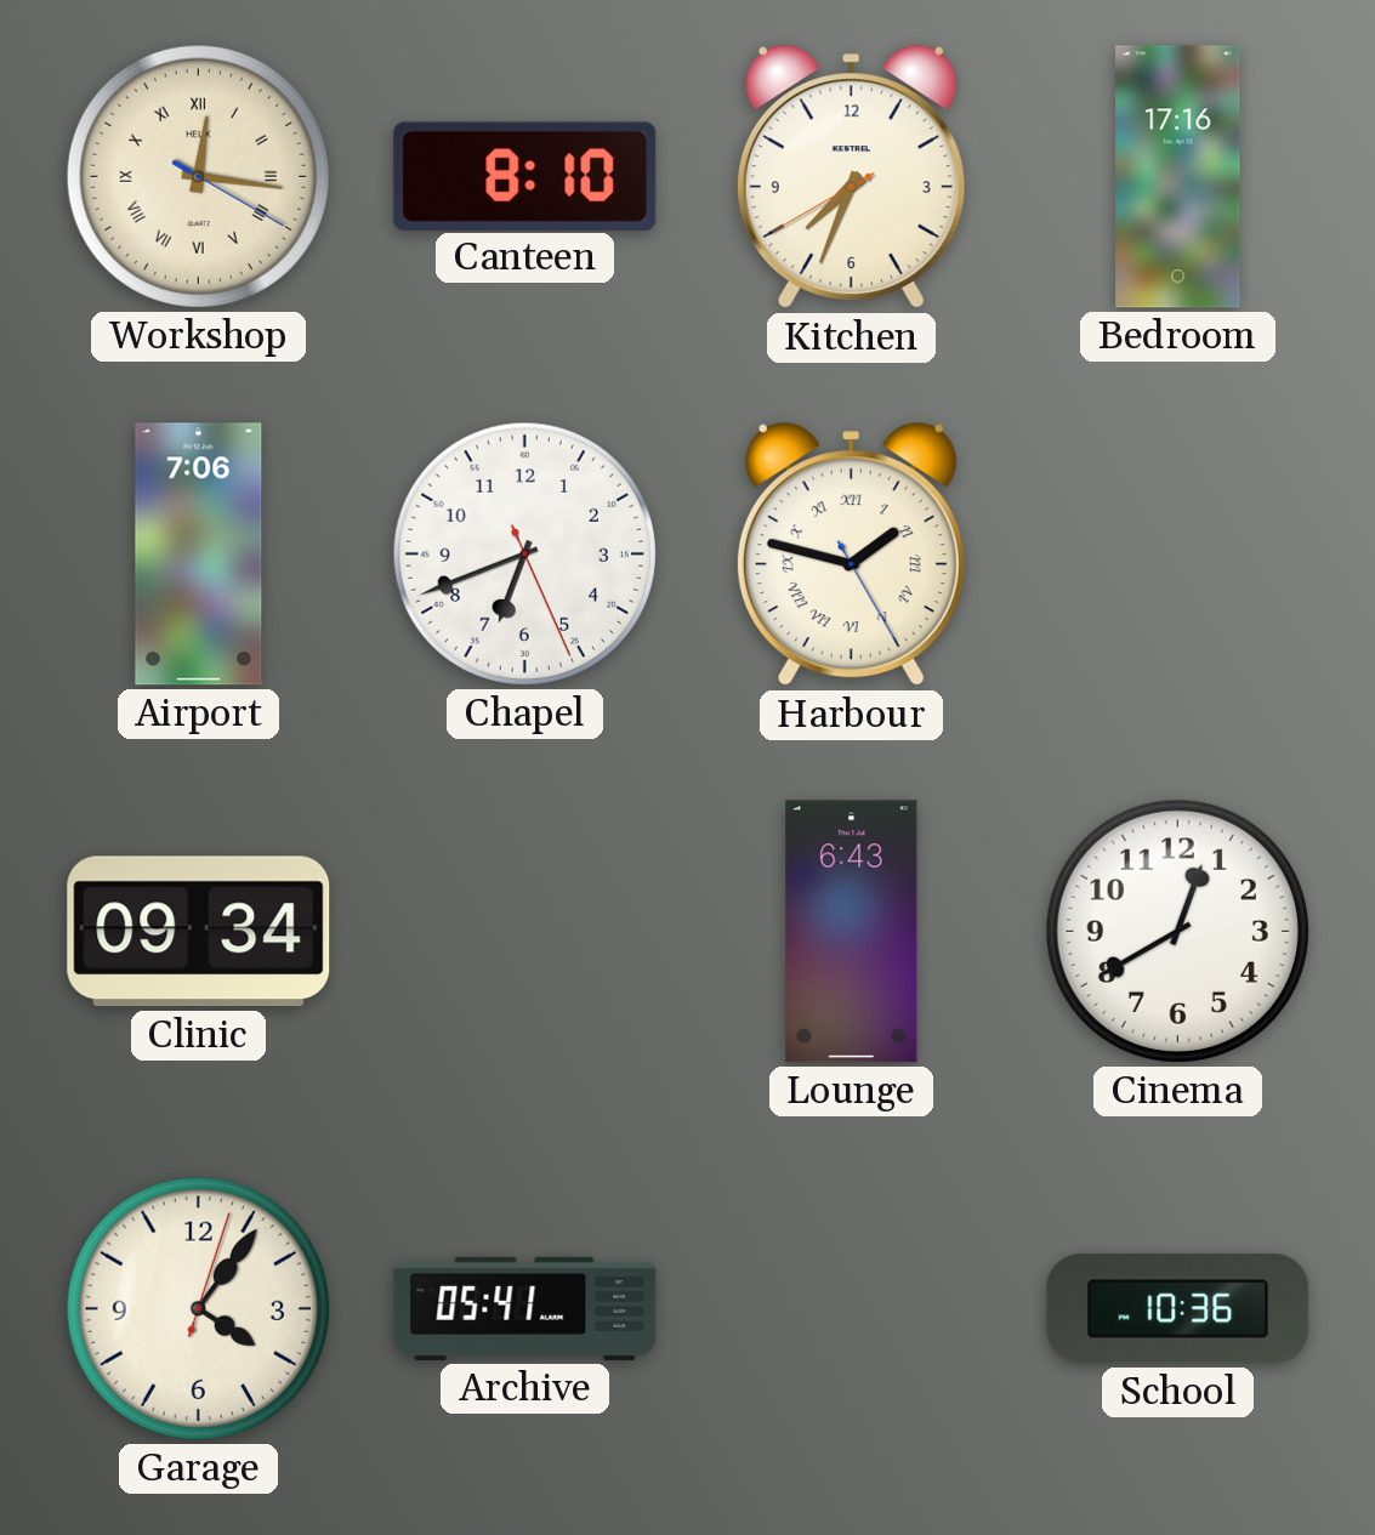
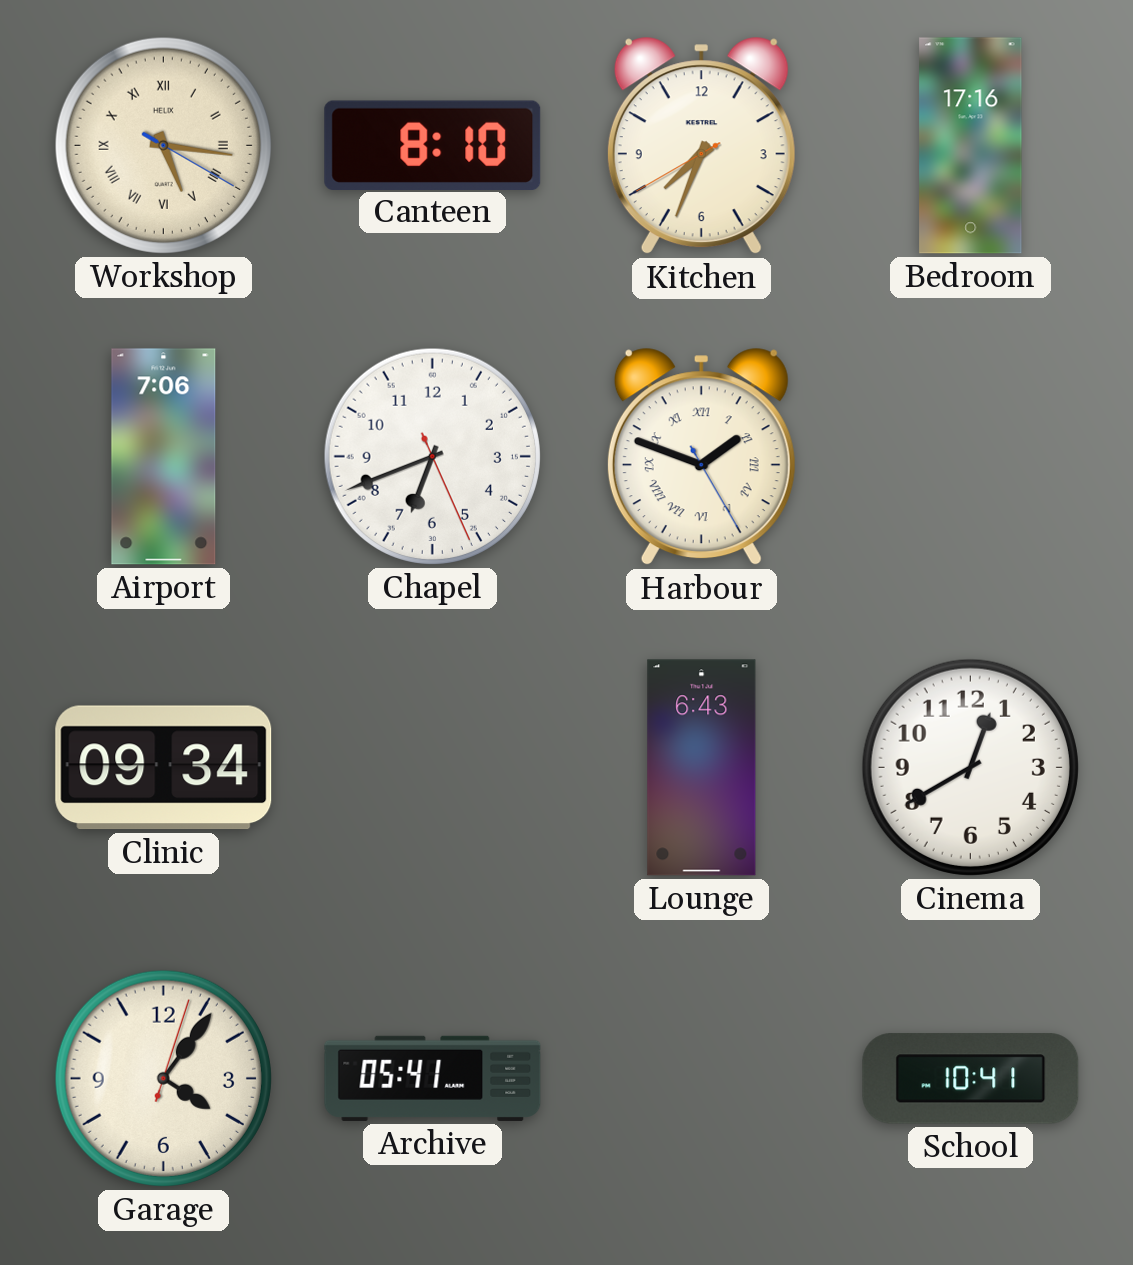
Workshop: 12:16 -> 5:16
Harbour: 1:47 -> 1:48
School: 10:36 -> 10:41
